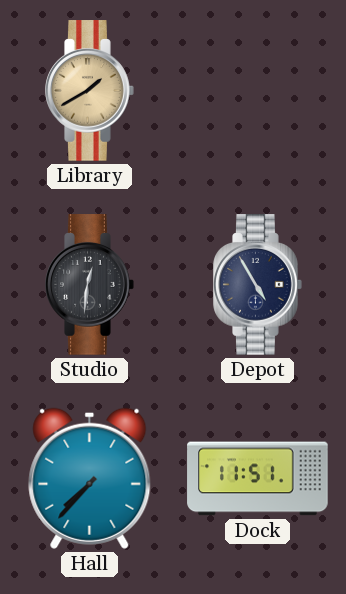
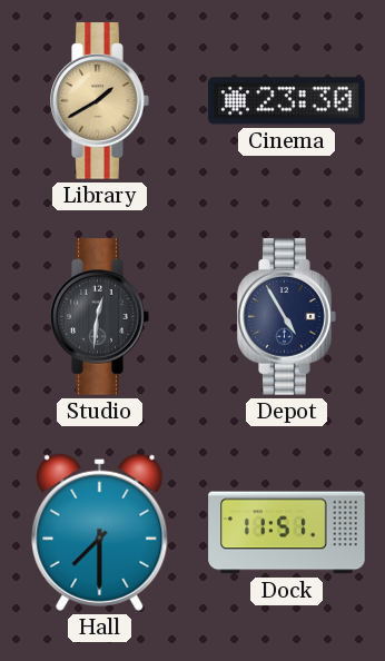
Cinema: none -> 23:30
Hall: 7:37 -> 7:30
